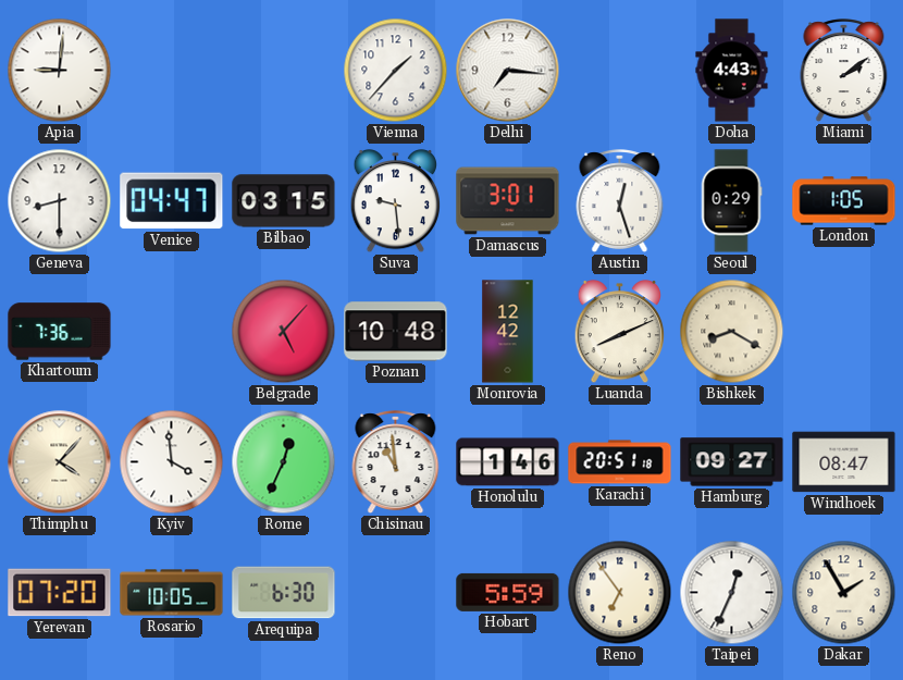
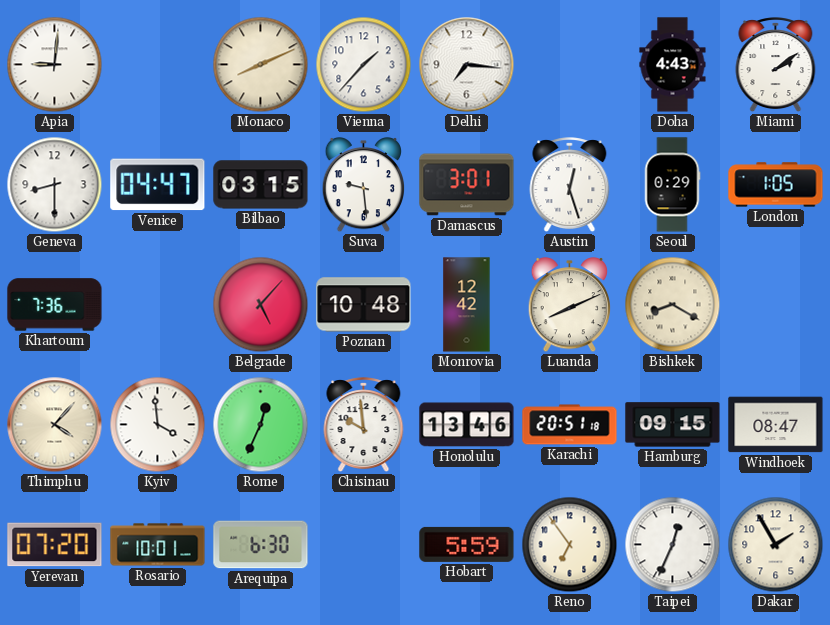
Monaco: none -> 8:11
Chisinau: 10:59 -> 9:59
Honolulu: 1:46 -> 13:46
Hamburg: 09:27 -> 09:15
Rosario: 10:05 -> 10:01
